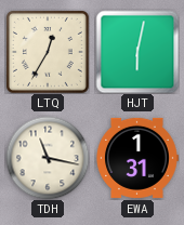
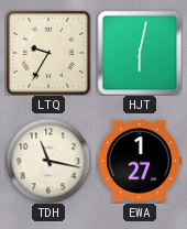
LTQ: 12:35 -> 9:35
EWA: 1:31 -> 1:27
